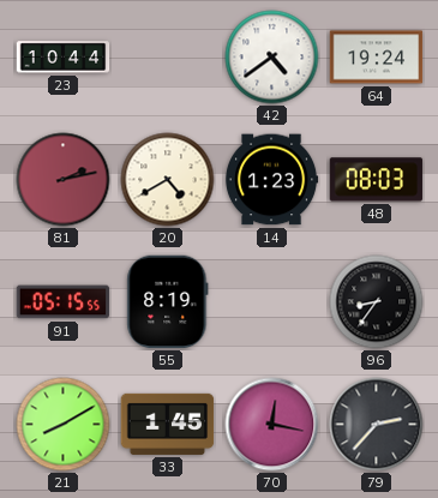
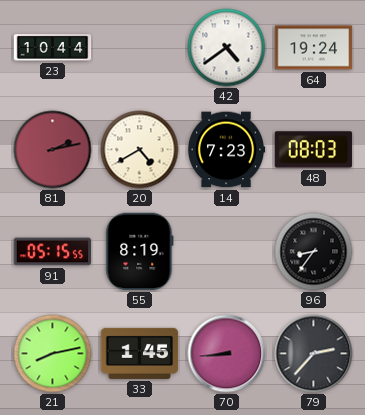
14: 1:23 -> 7:23
21: 8:10 -> 8:13
70: 12:17 -> 8:44
